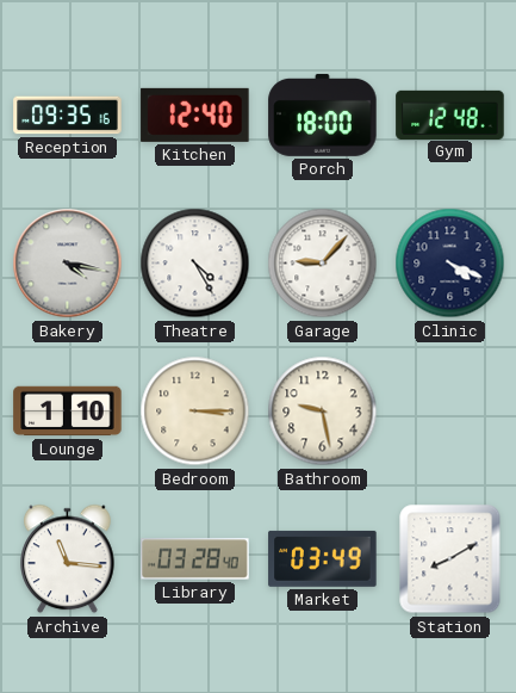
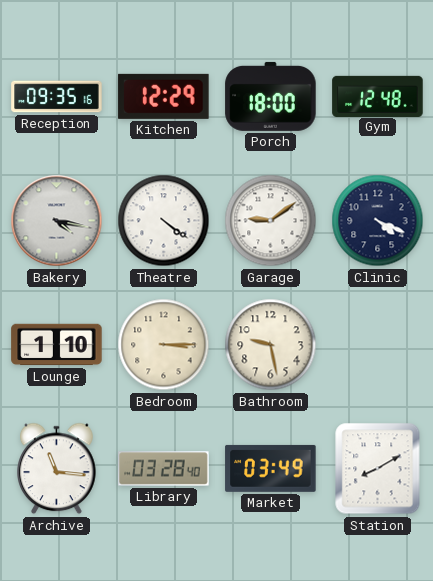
Kitchen: 12:40 -> 12:29
Theatre: 4:25 -> 4:21
Garage: 9:07 -> 9:09
